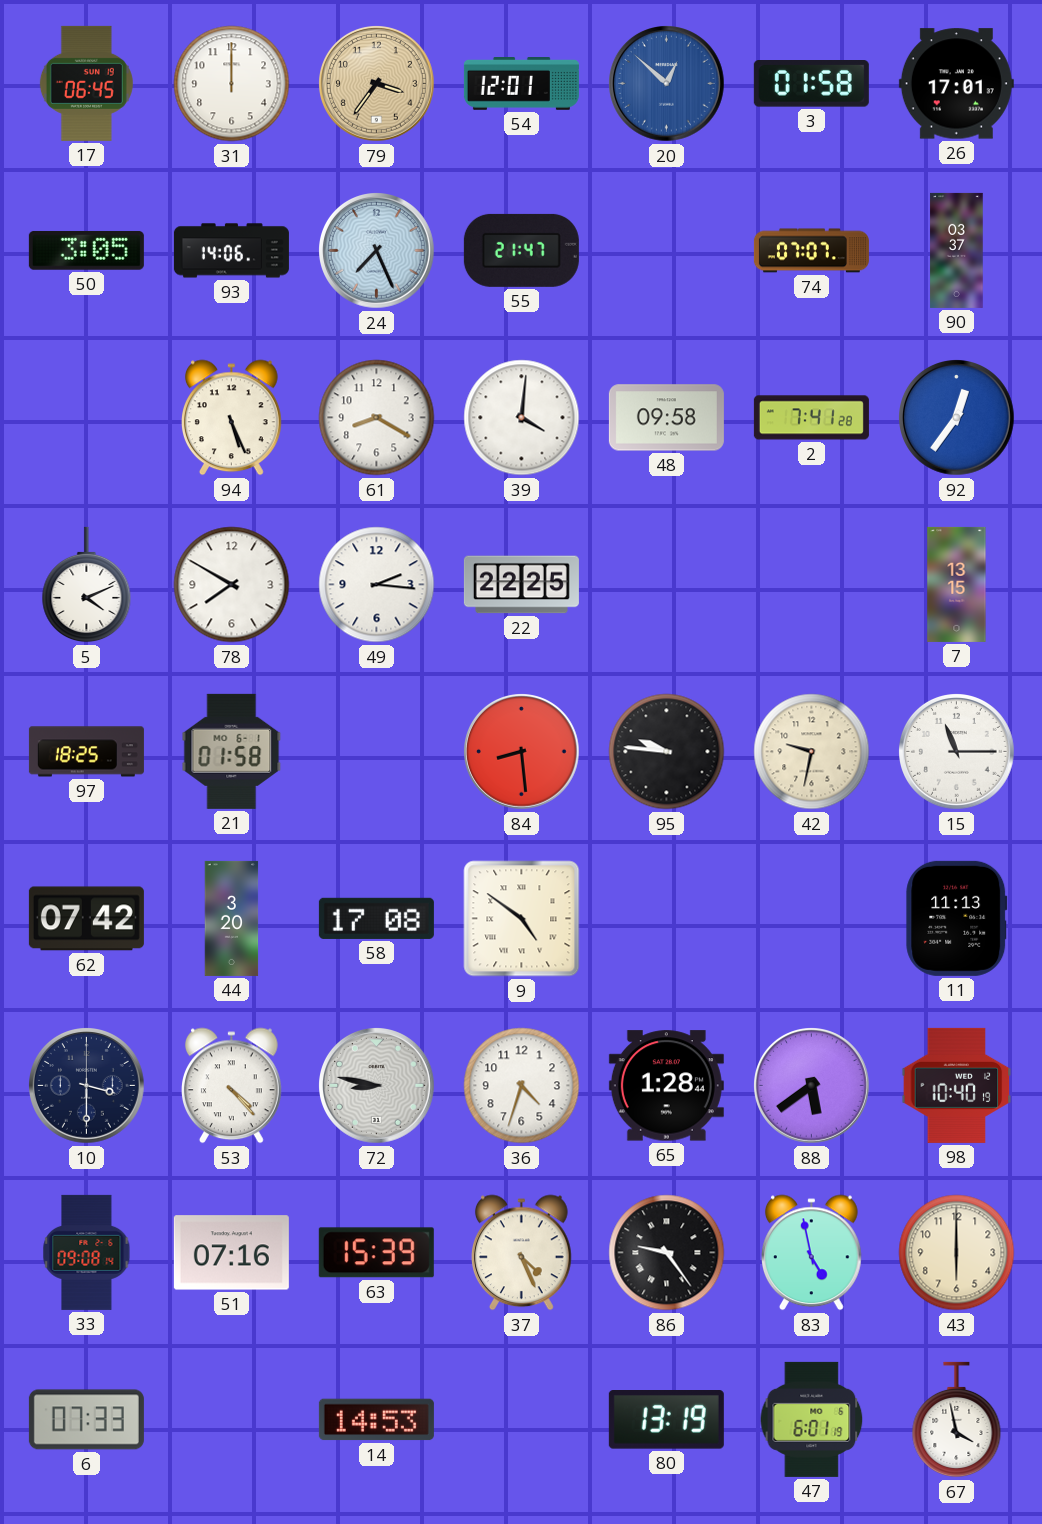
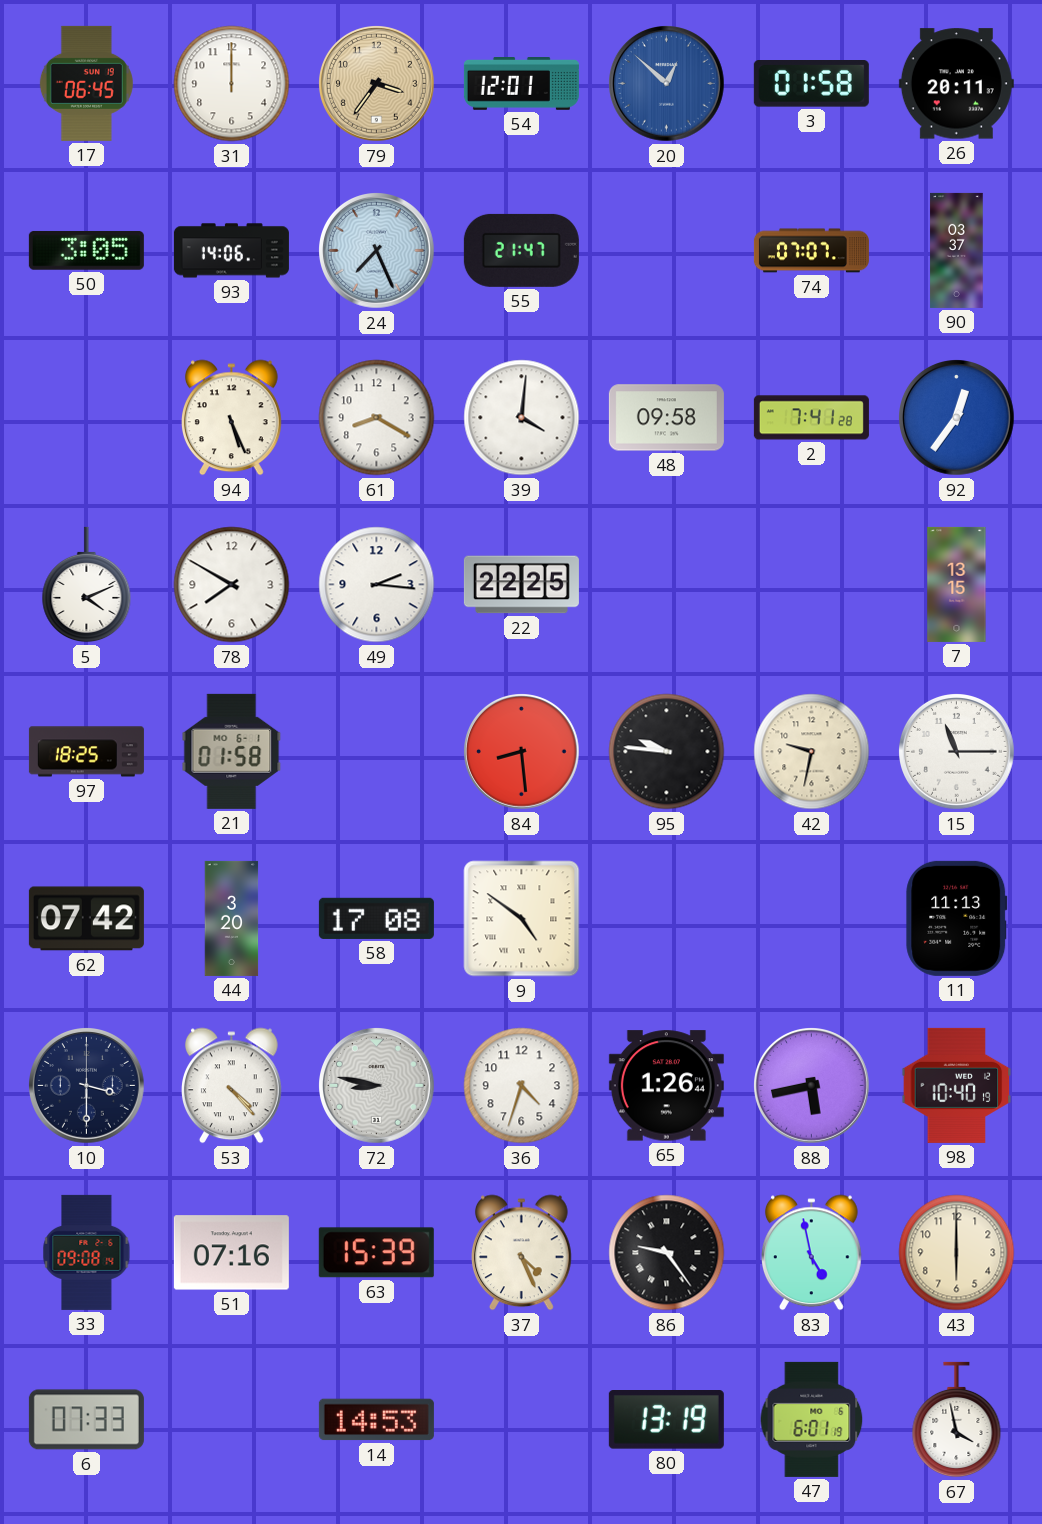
26: 17:01 -> 20:11
65: 1:28 -> 1:26
88: 5:39 -> 5:43
